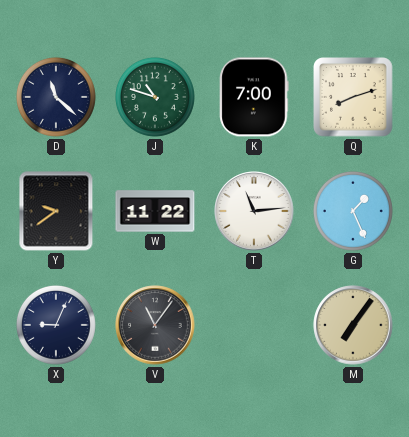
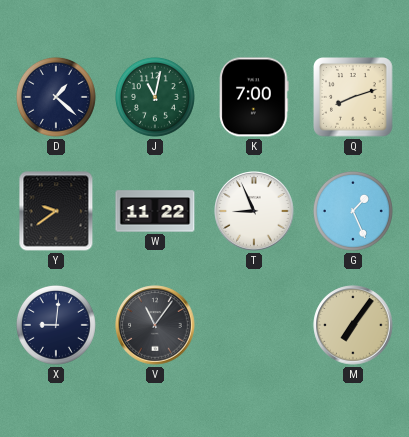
D: 11:22 -> 1:22
J: 10:48 -> 11:02
T: 11:14 -> 8:56
X: 9:04 -> 9:01
